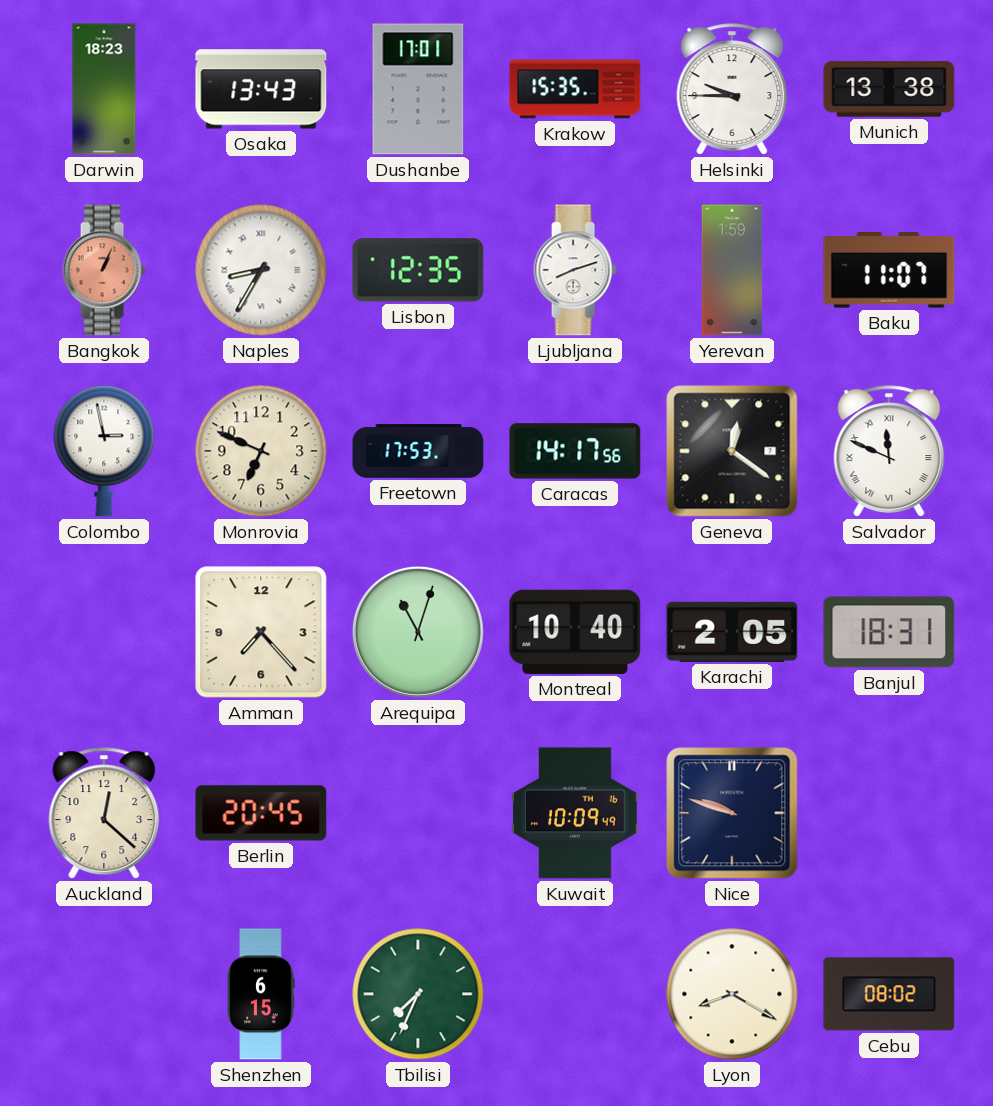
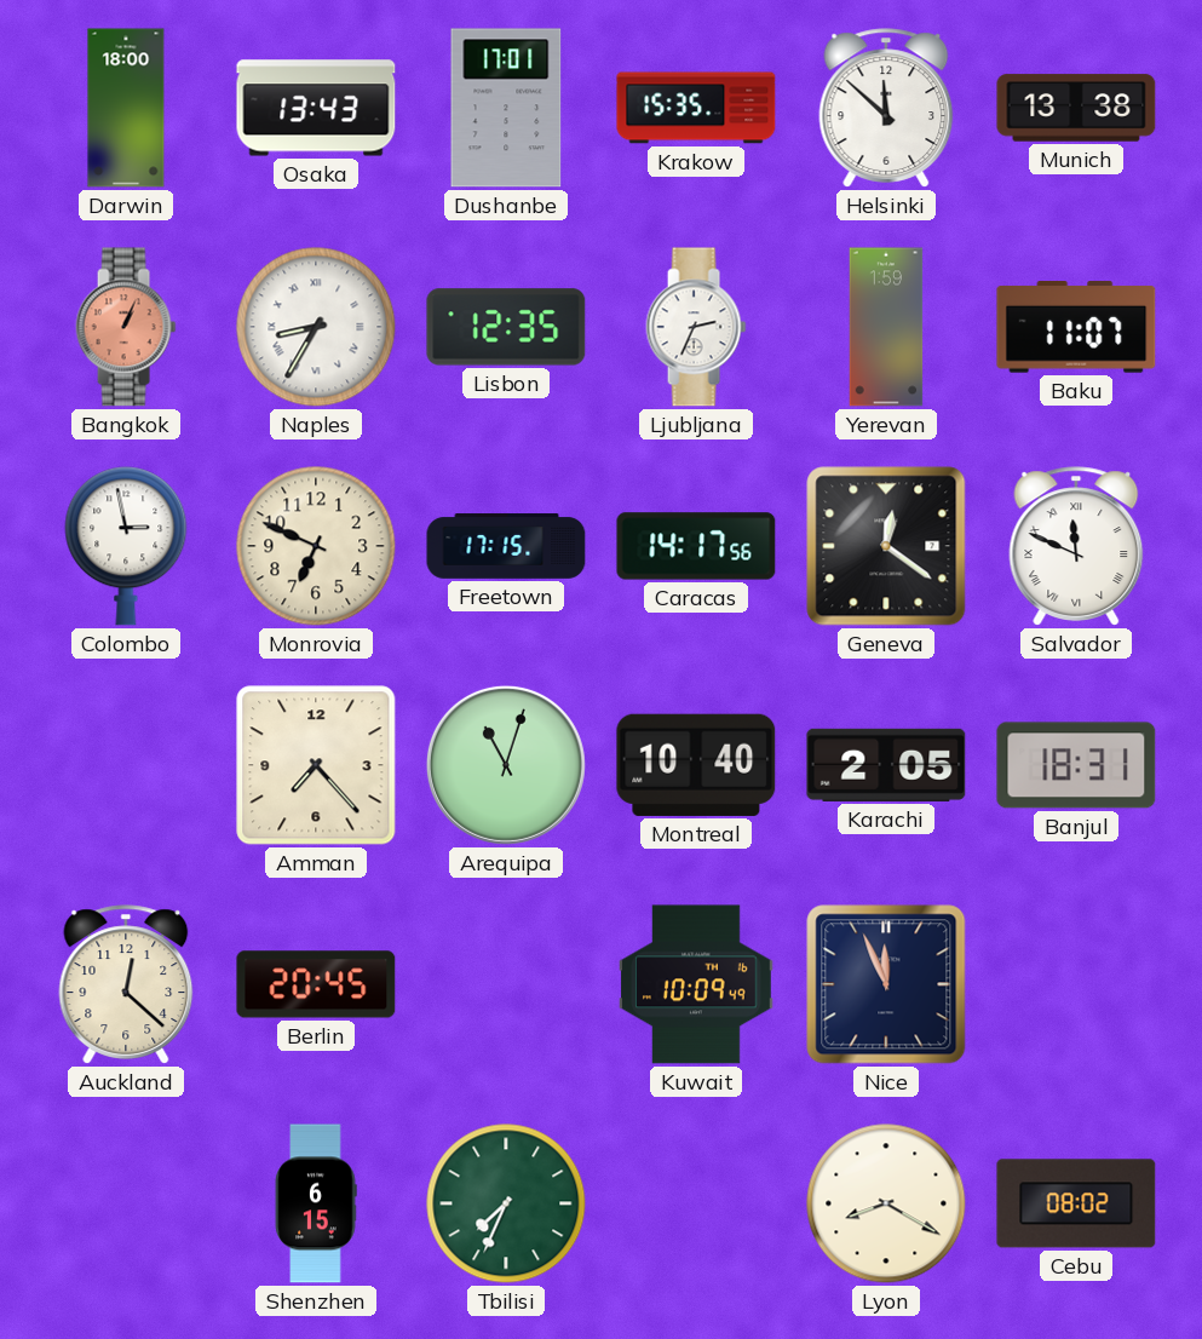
Darwin: 18:23 -> 18:00
Helsinki: 9:45 -> 11:52
Ljubljana: 8:12 -> 2:34
Freetown: 17:53 -> 17:15
Nice: 9:48 -> 11:56
